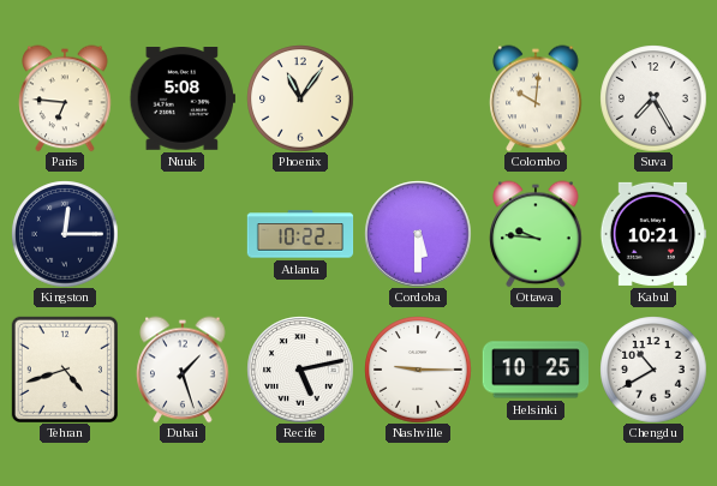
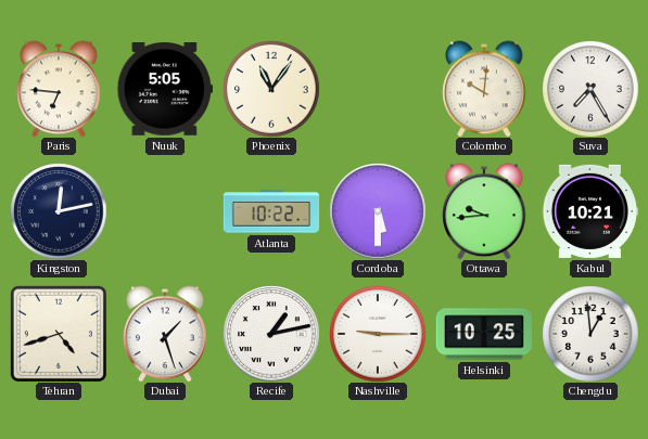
Nuuk: 5:08 -> 5:05
Kingston: 12:15 -> 12:13
Ottawa: 9:46 -> 9:44
Recife: 5:13 -> 1:13
Chengdu: 10:40 -> 12:59
